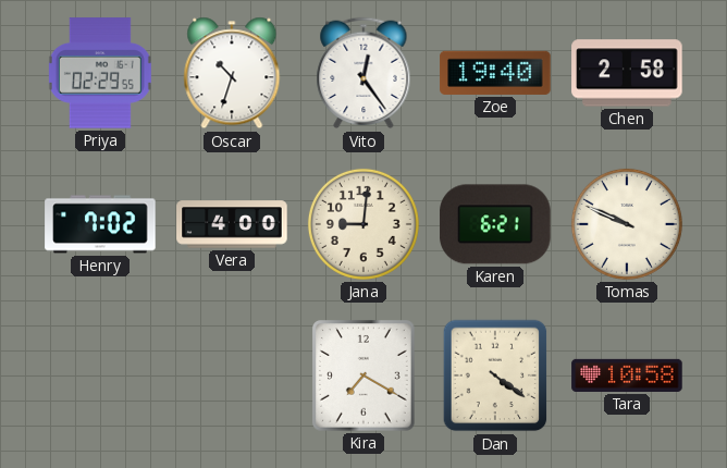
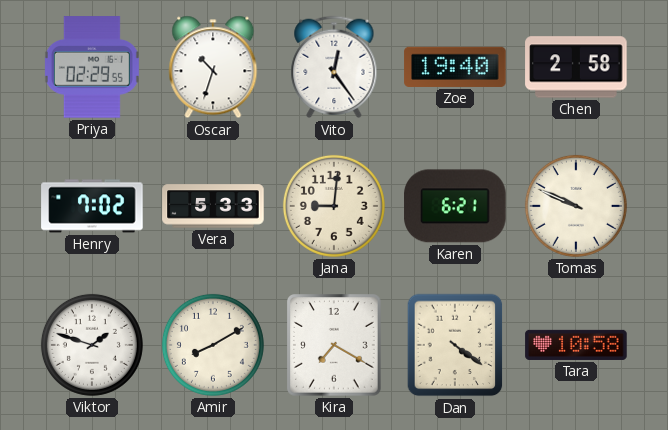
Vera: 4:00 -> 5:33
Viktor: none -> 1:48
Amir: none -> 8:10
